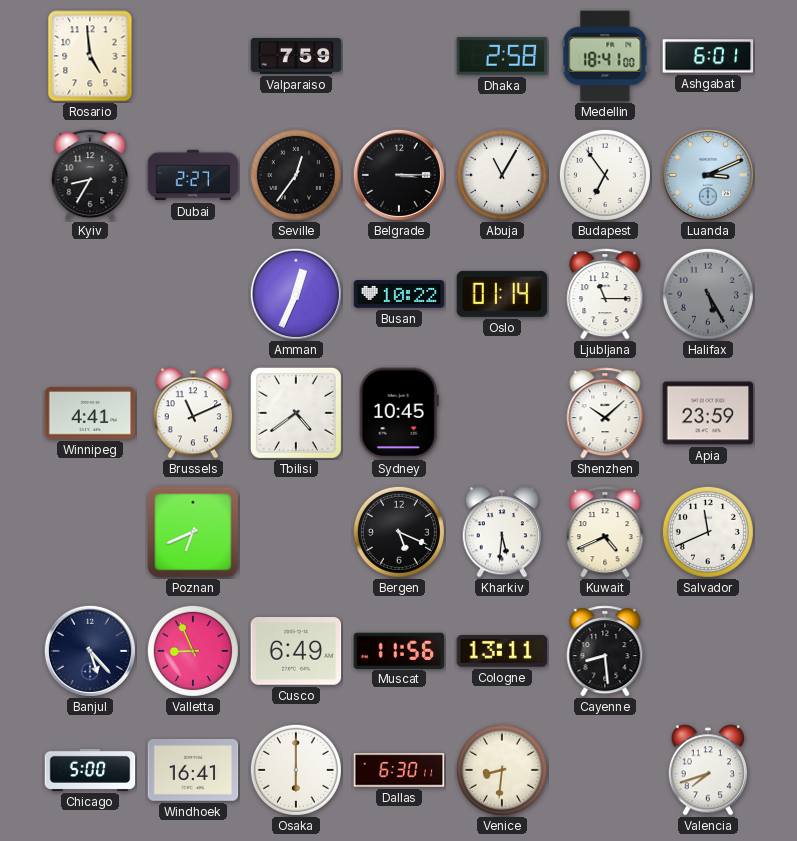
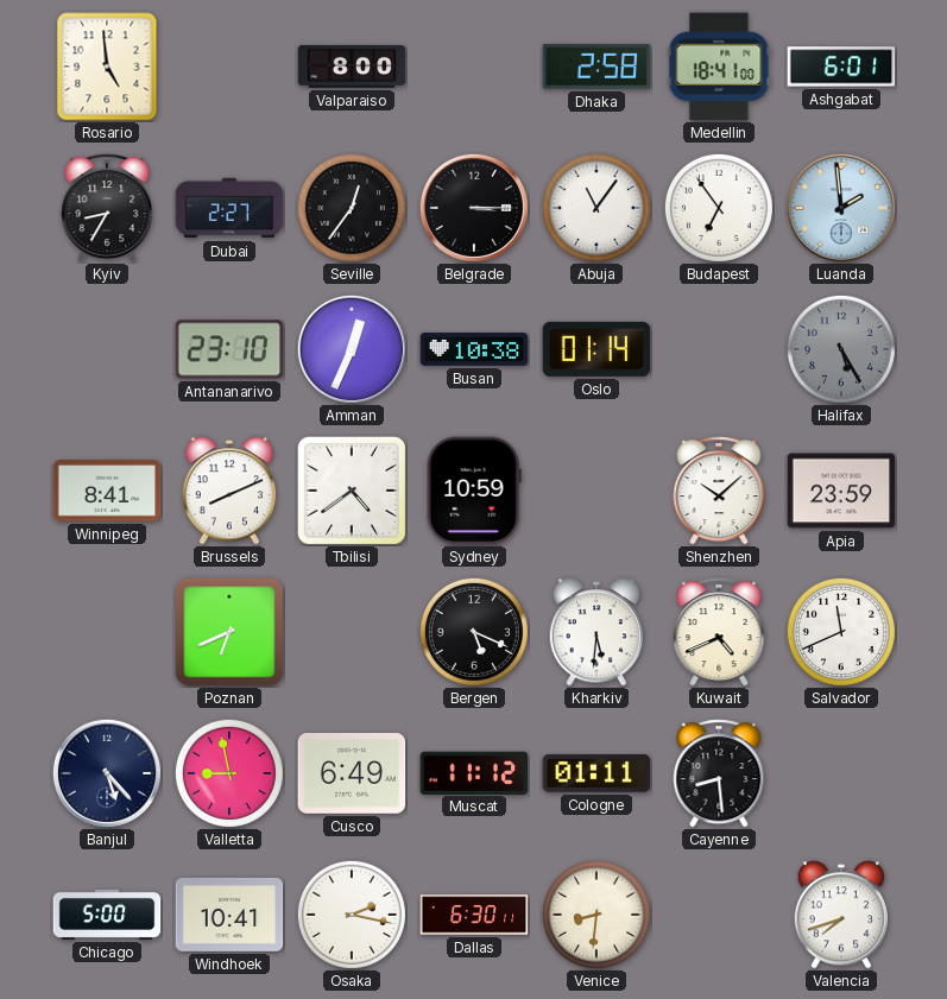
Valparaiso: 7:59 -> 8:00
Abuja: 11:05 -> 11:06
Luanda: 3:11 -> 1:59
Antananarivo: none -> 23:10
Busan: 10:22 -> 10:38
Ljubljana: 11:15 -> none
Winnipeg: 4:41 -> 8:41
Brussels: 11:11 -> 8:11
Sydney: 10:45 -> 10:59
Valletta: 8:56 -> 8:58
Muscat: 11:56 -> 11:12
Cologne: 13:11 -> 01:11
Windhoek: 16:41 -> 10:41
Osaka: 6:00 -> 2:17
